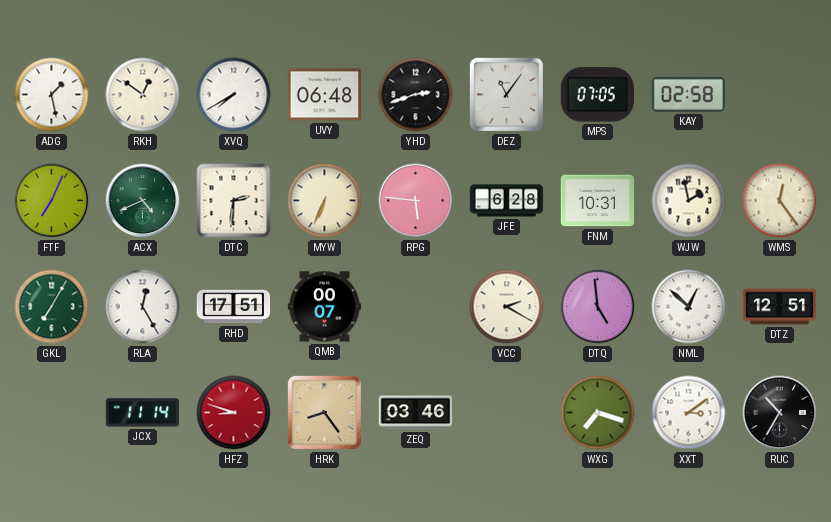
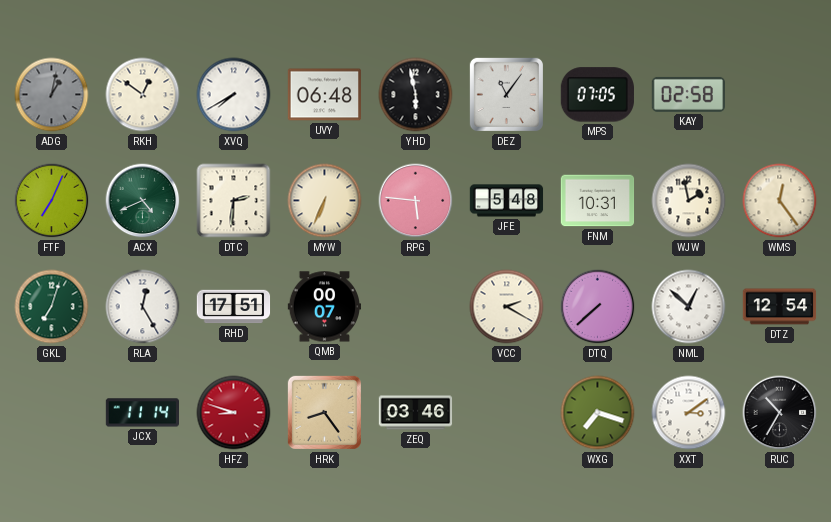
ADG: 1:28 -> 1:02
ADG dial: white -> grey
YHD: 2:42 -> 5:58
JFE: 6:28 -> 5:48
GKL: 7:05 -> 7:03
DTQ: 4:59 -> 7:38
DTZ: 12:51 -> 12:54
